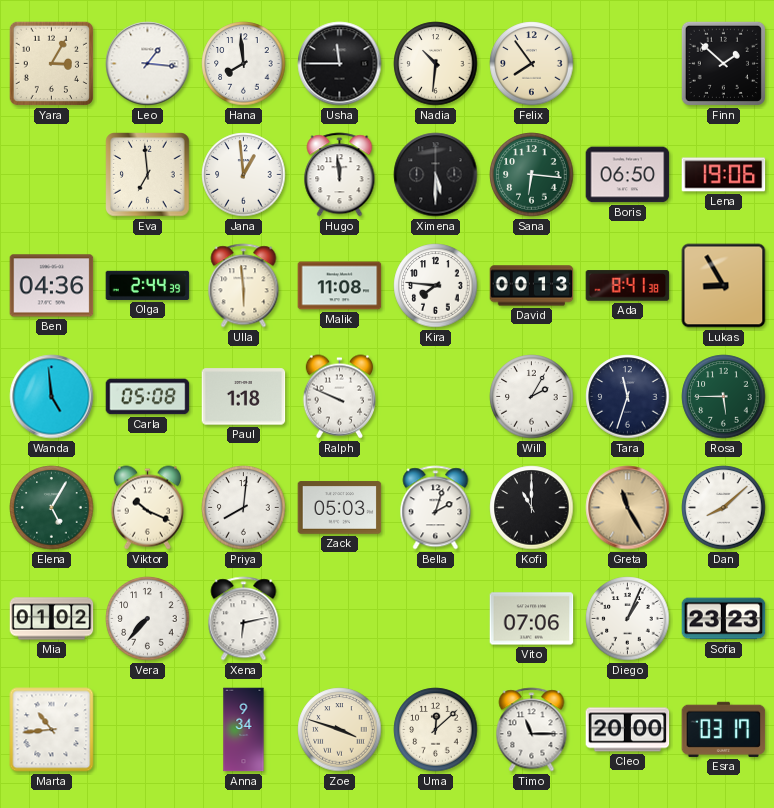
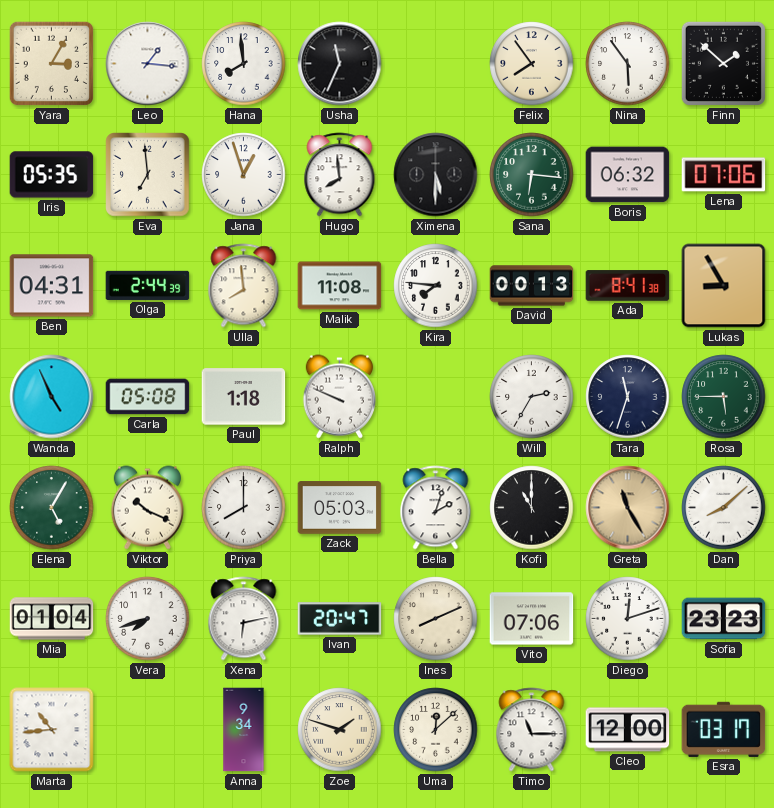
Usha: 11:45 -> 11:34
Nadia: 10:31 -> none
Nina: none -> 5:54
Iris: none -> 05:35
Jana: 12:59 -> 12:57
Hugo: 11:59 -> 7:59
Boris: 06:50 -> 06:32
Lena: 19:06 -> 07:06
Ben: 04:36 -> 04:31
Ulla: 5:59 -> 7:59
Wanda: 4:59 -> 4:56
Will: 2:05 -> 2:35
Priya: 8:01 -> 8:00
Mia: 01:02 -> 01:04
Vera: 7:37 -> 7:42
Ivan: none -> 20:47
Ines: none -> 8:11
Diego: 1:04 -> 12:12
Zoe: 3:48 -> 1:48
Cleo: 20:00 -> 12:00
